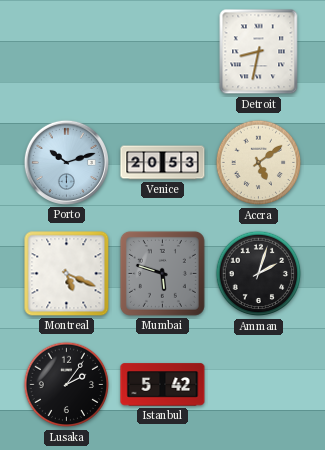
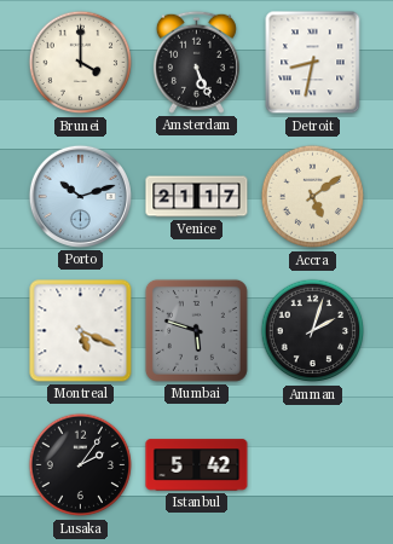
Brunei: none -> 4:00
Amsterdam: none -> 5:26
Venice: 20:53 -> 21:17
